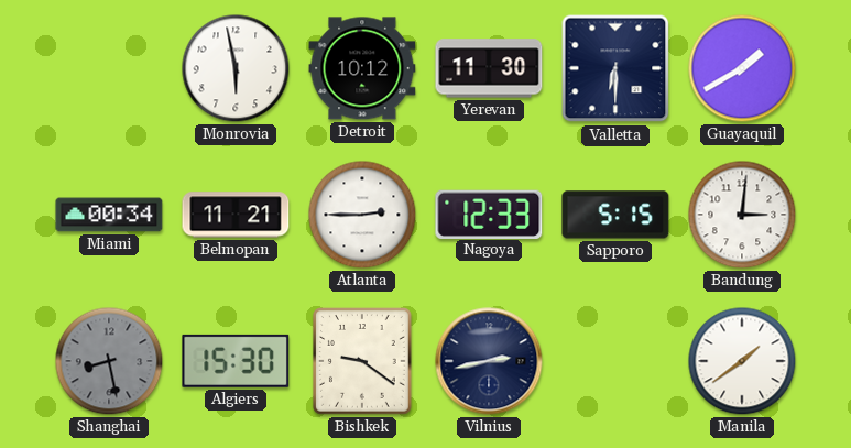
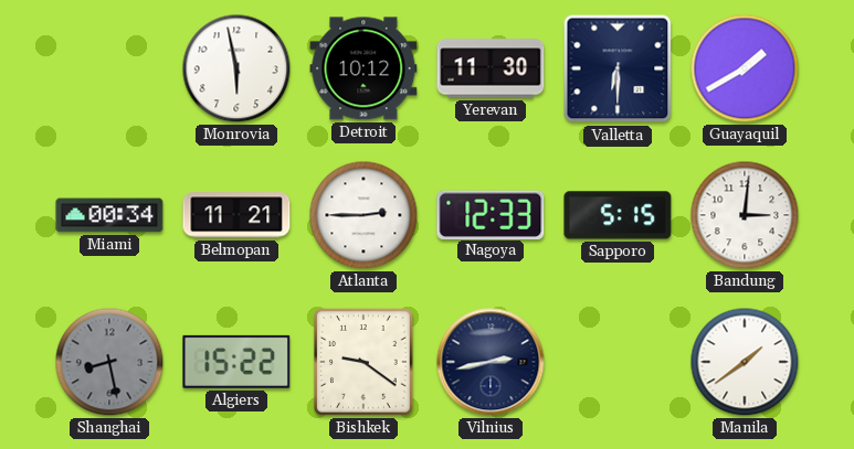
Algiers: 15:30 -> 15:22
